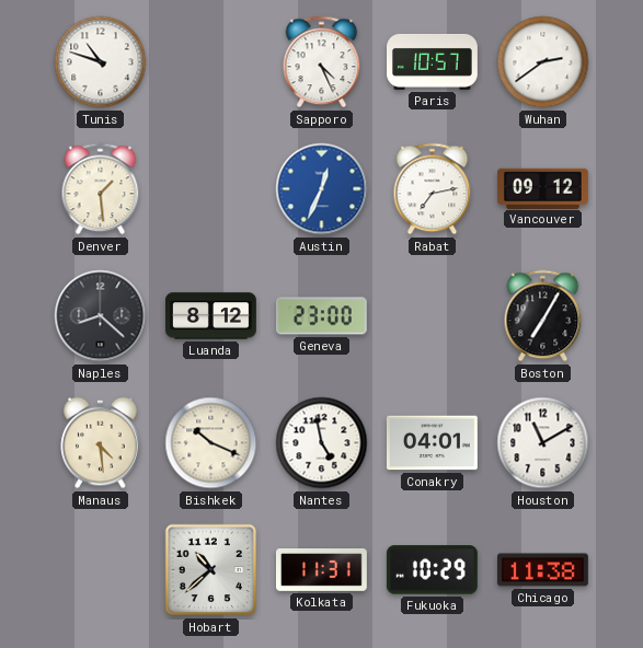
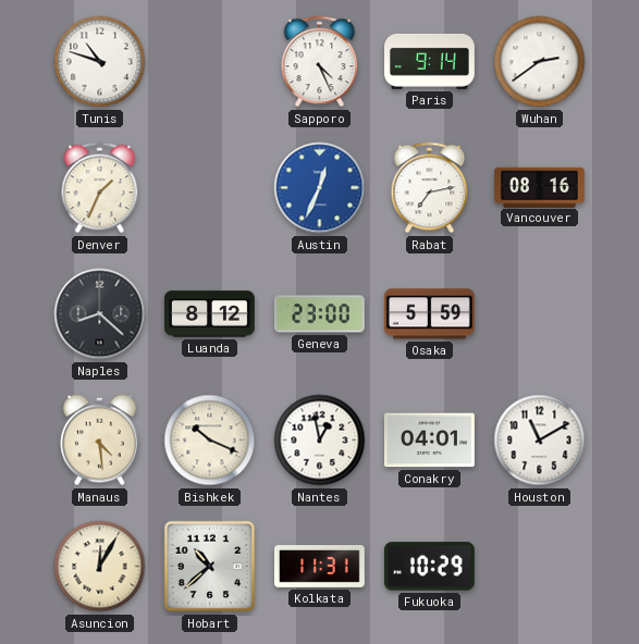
Paris: 10:57 -> 9:14
Denver: 1:29 -> 1:34
Vancouver: 09:12 -> 08:16
Osaka: none -> 5:59
Boston: 7:05 -> none
Nantes: 4:58 -> 12:58
Asuncion: none -> 12:05
Chicago: 11:38 -> none
